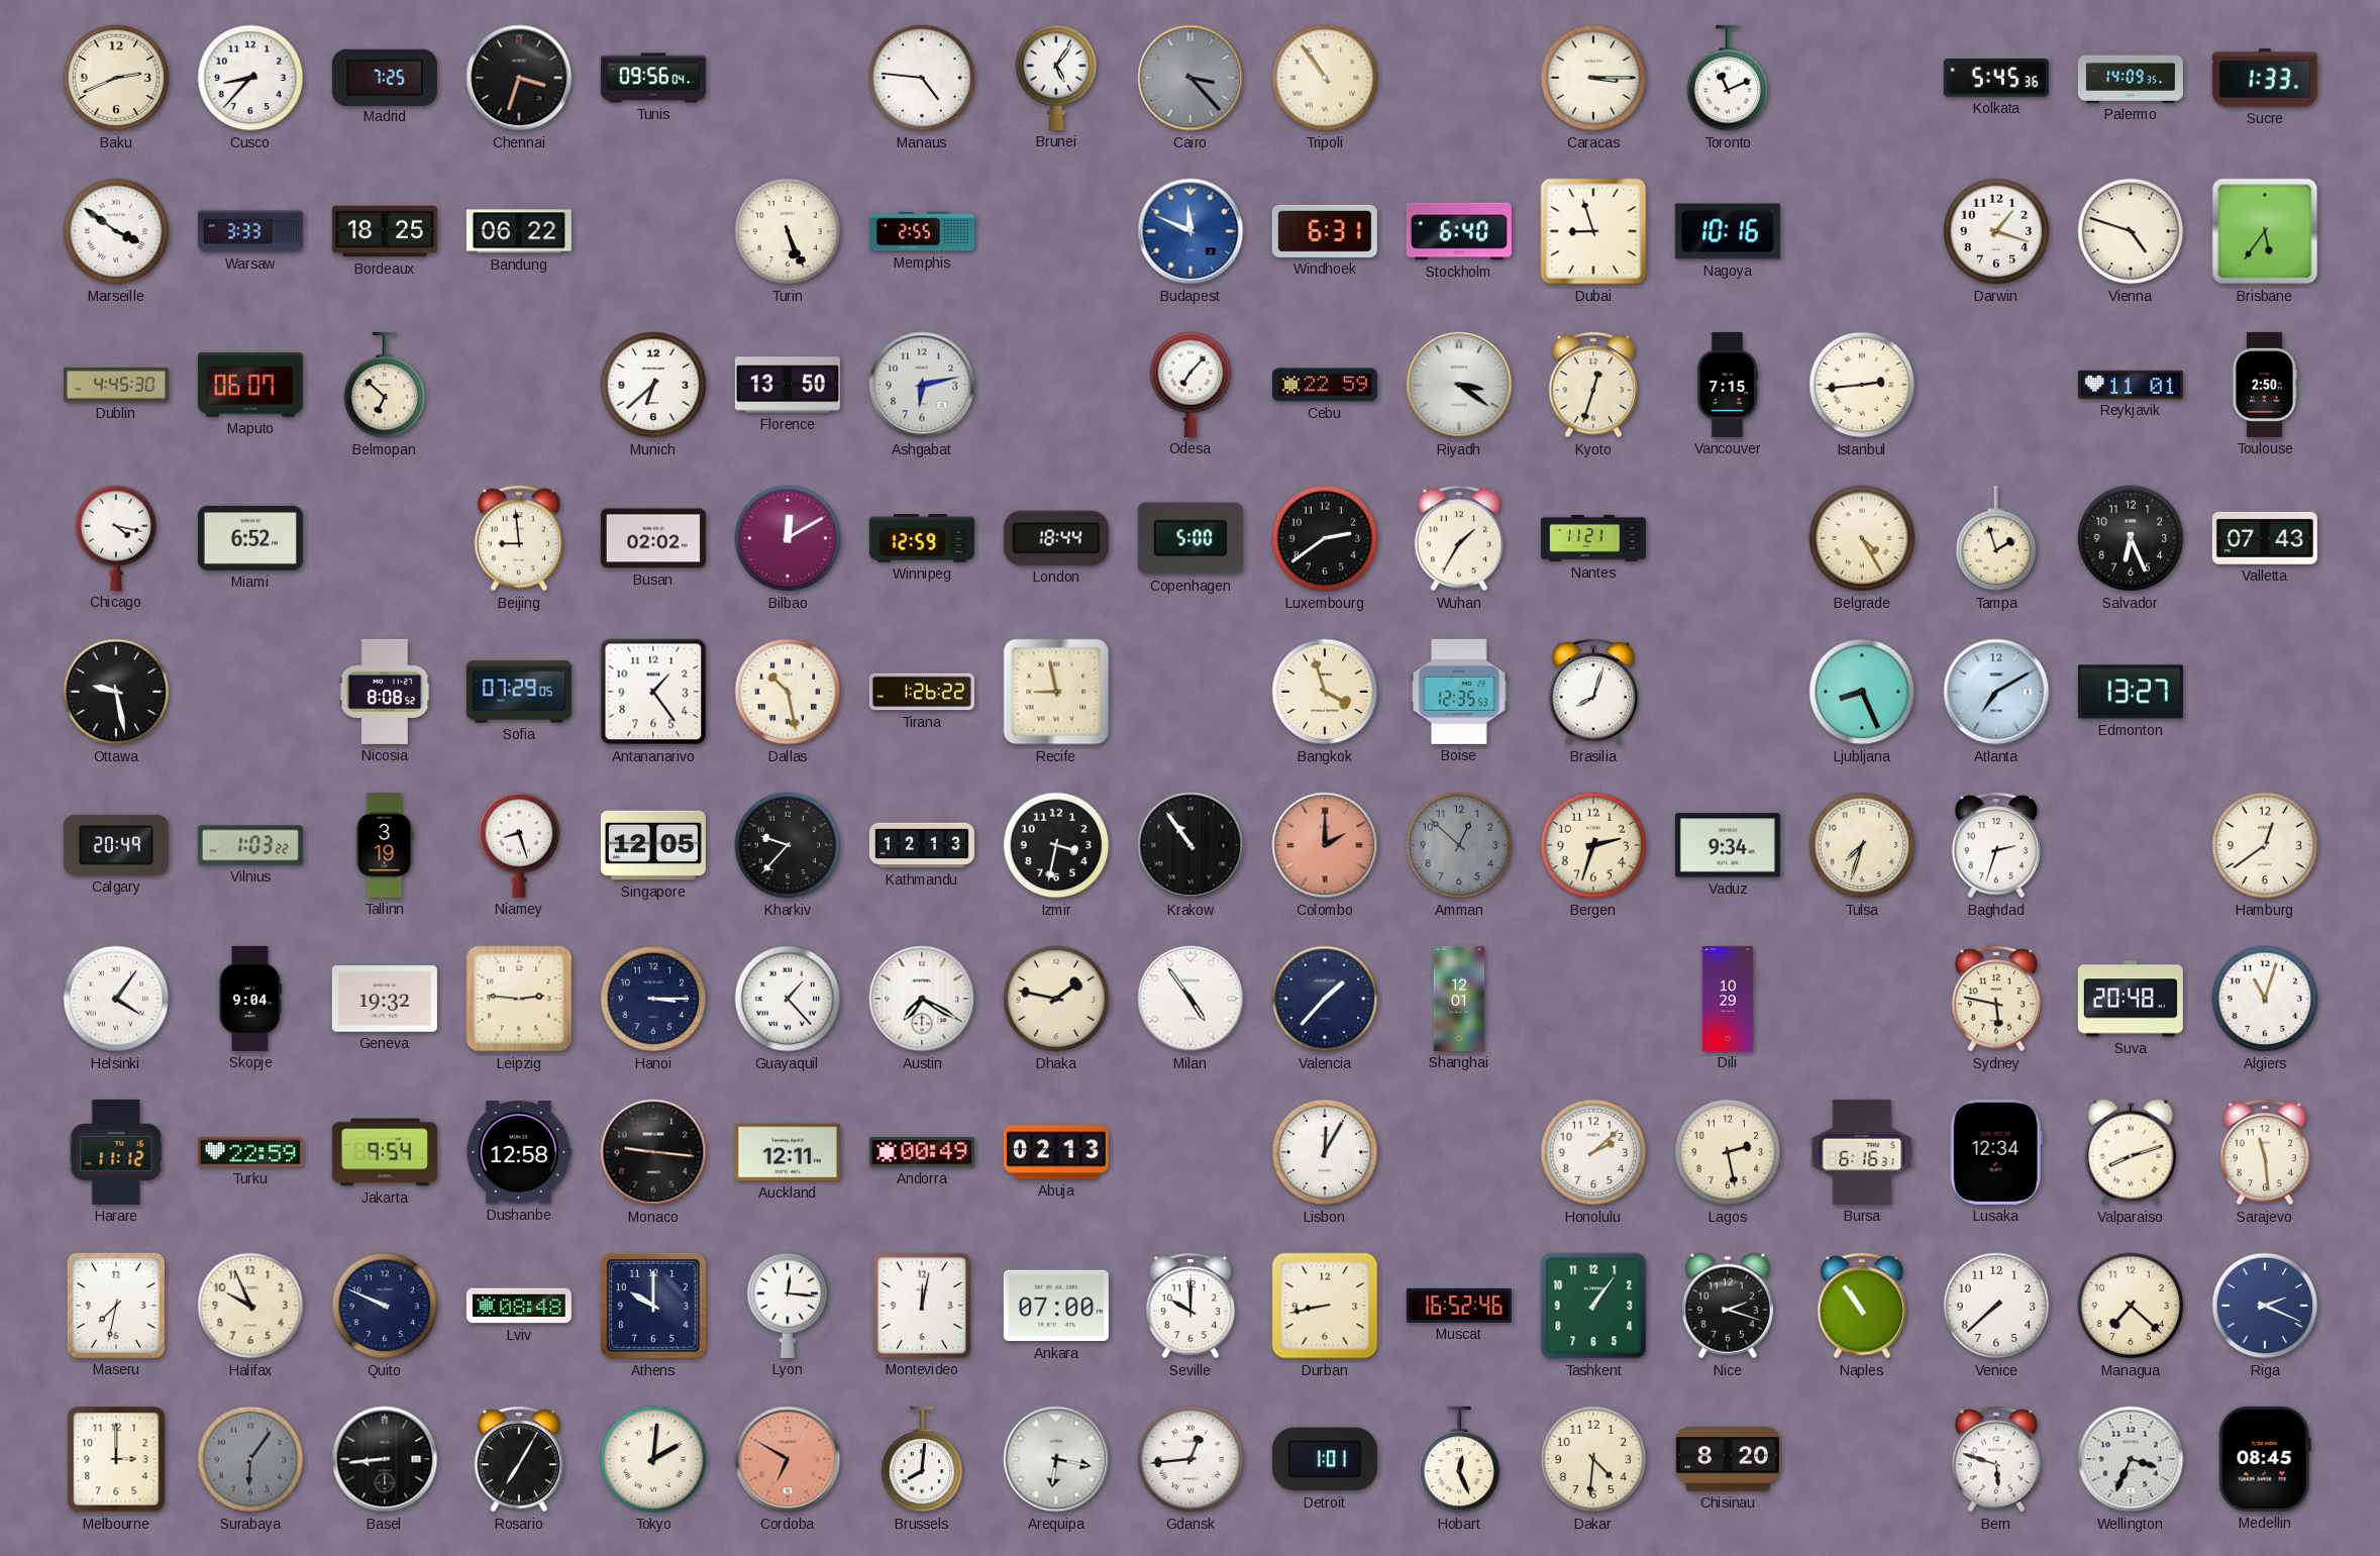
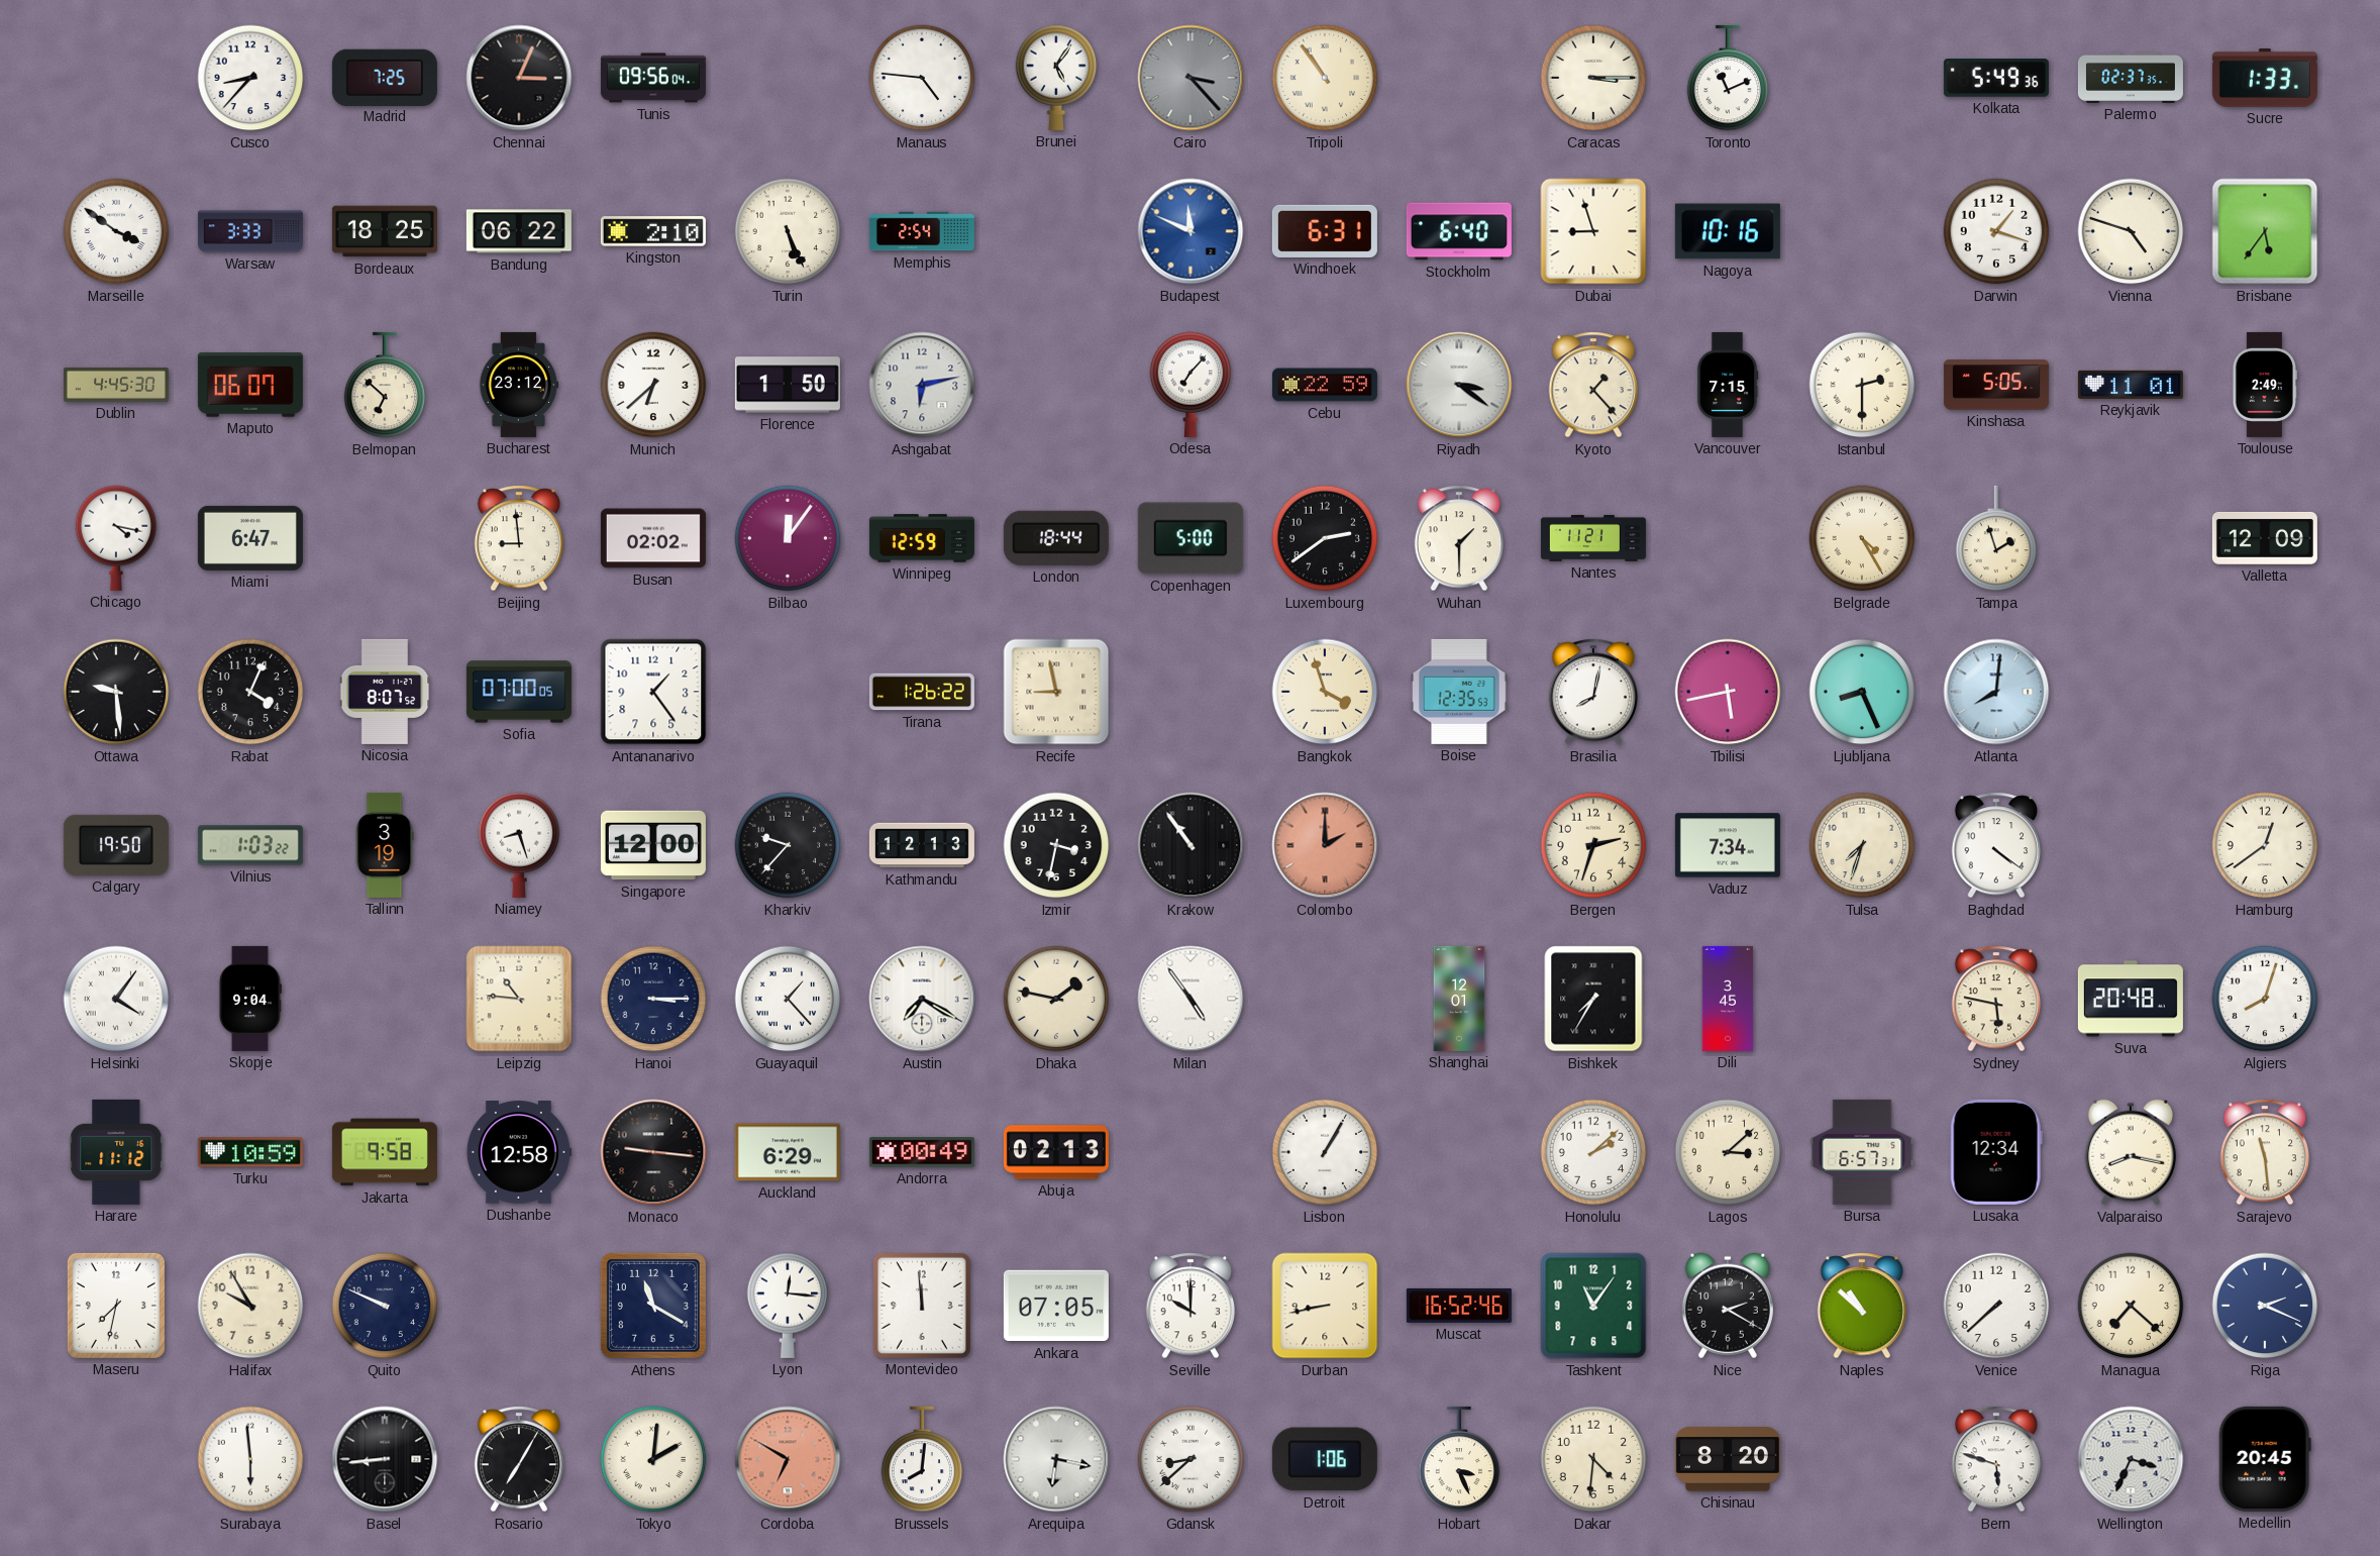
Baku: 2:41 -> none
Chennai: 3:33 -> 3:04
Kolkata: 5:45 -> 5:49
Palermo: 14:09 -> 02:37
Kingston: none -> 2:10
Memphis: 2:55 -> 2:54
Bucharest: none -> 23:12
Florence: 13:50 -> 1:50
Kyoto: 12:33 -> 1:23
Istanbul: 2:44 -> 2:30
Kinshasa: none -> 5:05
Toulouse: 2:50 -> 2:49
Miami: 6:52 -> 6:47
Bilbao: 12:10 -> 12:06
Wuhan: 1:35 -> 1:30
Salvador: 6:26 -> none
Valletta: 07:43 -> 12:09
Ottawa: 9:28 -> 9:29
Rabat: none -> 4:04
Nicosia: 8:08 -> 8:07
Sofia: 07:29 -> 07:00
Dallas: 10:28 -> none
Brasilia: 8:03 -> 8:02
Tbilisi: none -> 5:43
Atlanta: 7:10 -> 8:01
Edmonton: 13:27 -> none
Calgary: 20:49 -> 19:50
Singapore: 12:05 -> 12:00
Amman: 12:52 -> none
Vaduz: 9:34 -> 7:34
Baghdad: 2:33 -> 4:21
Geneva: 19:32 -> none
Leipzig: 2:46 -> 10:46
Valencia: 1:37 -> none
Bishkek: none -> 7:35
Dili: 10:29 -> 3:45
Algiers: 11:03 -> 8:03
Turku: 22:59 -> 10:59
Jakarta: 9:54 -> 9:58
Auckland: 12:11 -> 6:29
Lisbon: 12:05 -> 1:05
Lagos: 2:28 -> 3:08
Bursa: 6:16 -> 6:57
Valparaiso: 8:12 -> 8:17
Halifax: 9:56 -> 9:55
Lviv: 08:48 -> none
Athens: 10:00 -> 11:20
Montevideo: 12:02 -> 11:59
Ankara: 07:00 -> 07:05
Tashkent: 1:06 -> 11:06
Nice: 2:18 -> 2:20
Naples: 10:54 -> 10:52
Melbourne: 3:00 -> none
Surabaya: 6:06 -> 5:59
Surabaya dial: grey -> white
Gdansk: 12:44 -> 8:38
Detroit: 1:01 -> 1:06
Hobart: 12:26 -> 3:26
Medellin: 08:45 -> 20:45
